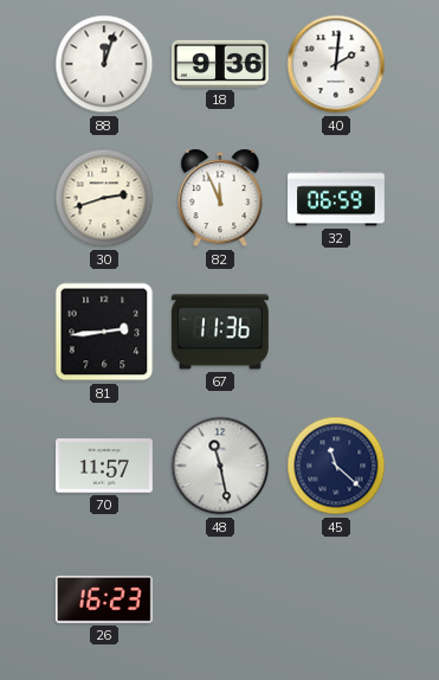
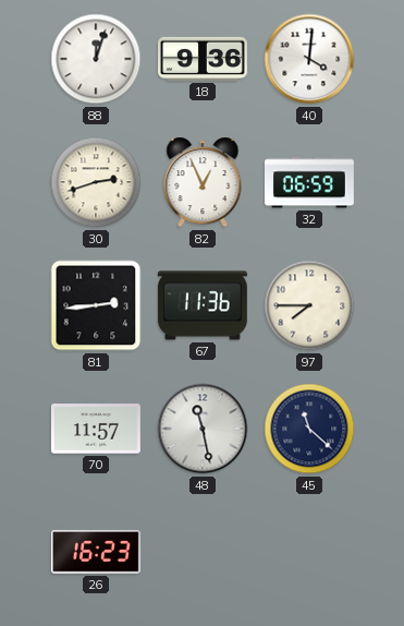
40: 2:01 -> 4:01
82: 11:56 -> 12:56
97: none -> 7:45
